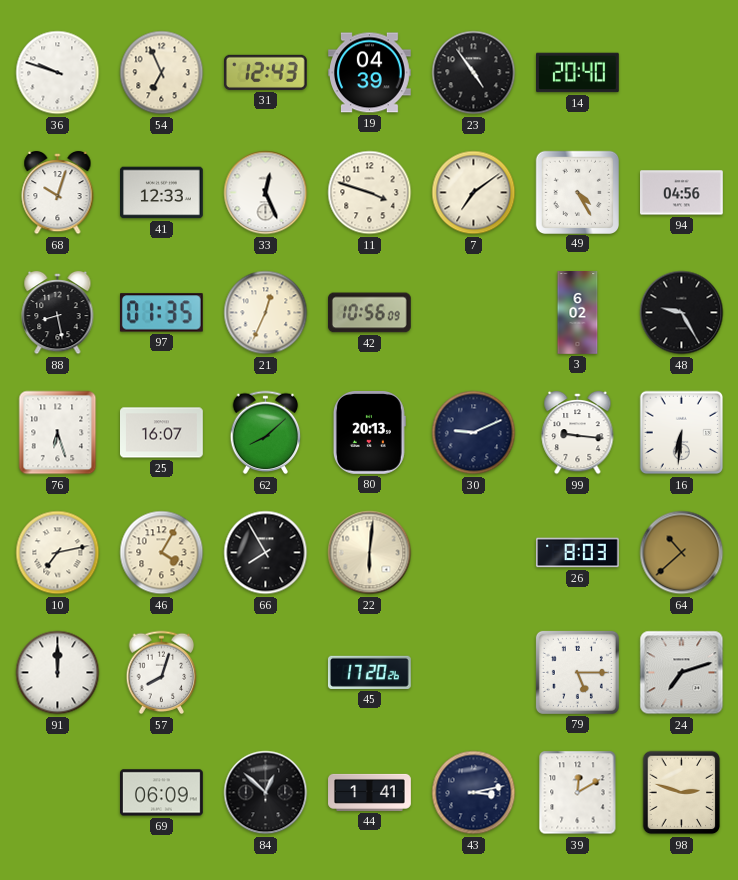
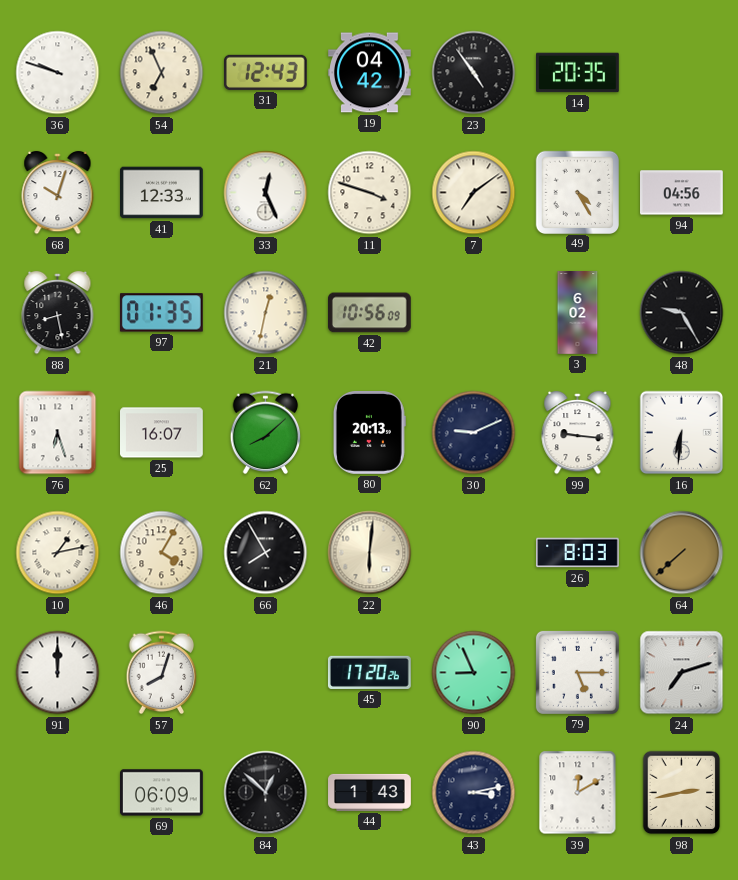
19: 04:39 -> 04:42
14: 20:40 -> 20:35
21: 12:34 -> 12:32
10: 7:13 -> 1:13
64: 10:38 -> 7:38
90: none -> 8:56
44: 1:41 -> 1:43
98: 2:48 -> 2:43
